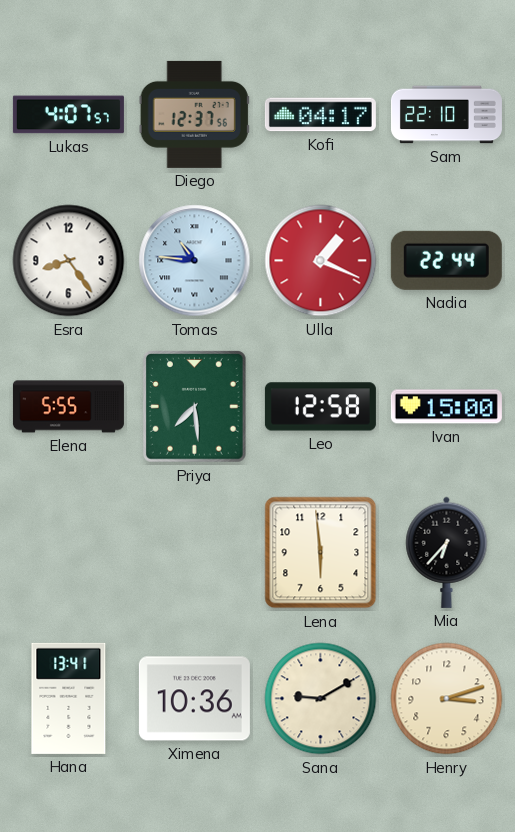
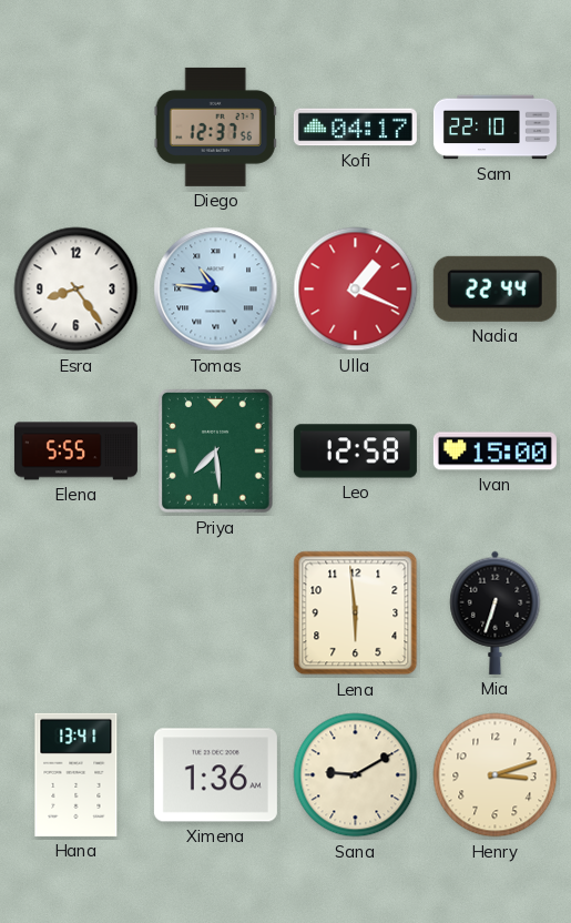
Lukas: 4:07 -> none
Mia: 6:37 -> 6:33
Ximena: 10:36 -> 1:36
